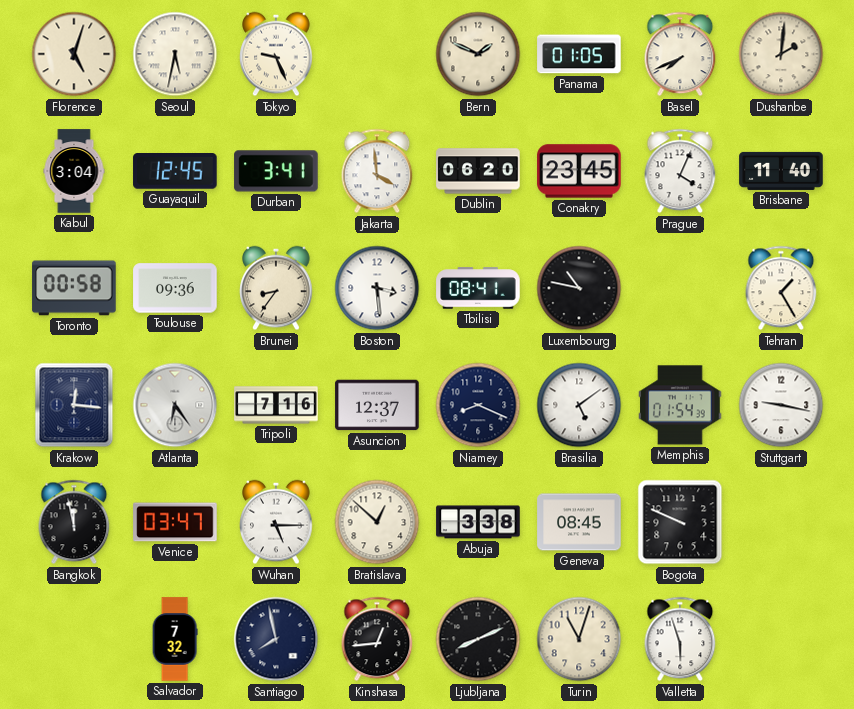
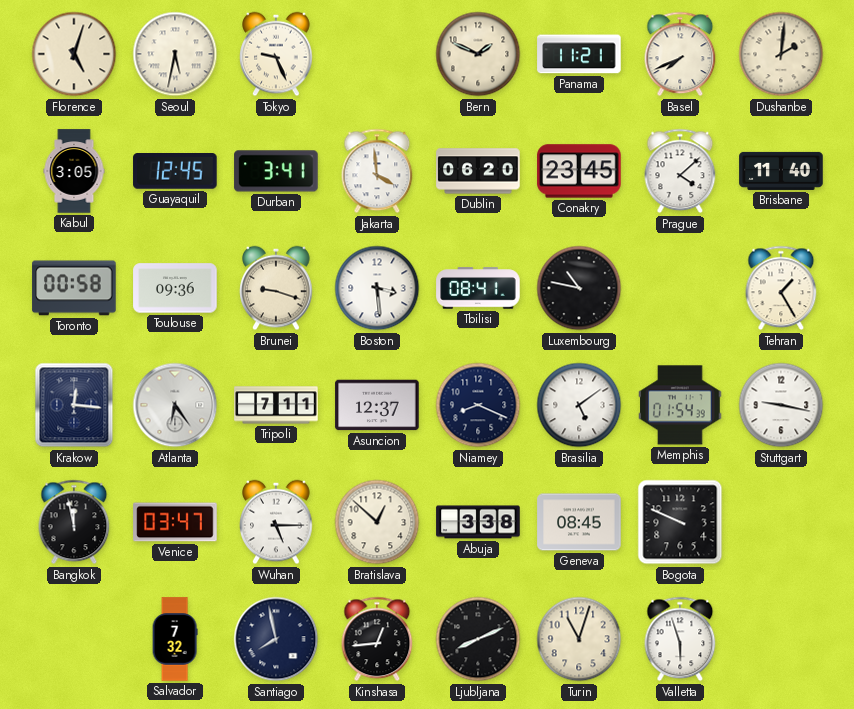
Panama: 01:05 -> 11:21
Kabul: 3:04 -> 3:05
Prague: 4:04 -> 4:08
Brunei: 8:36 -> 9:18
Tripoli: 7:16 -> 7:11
